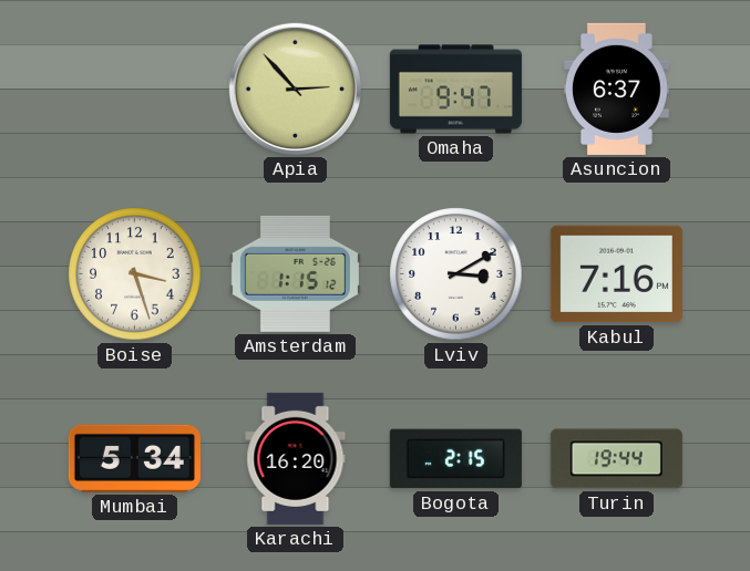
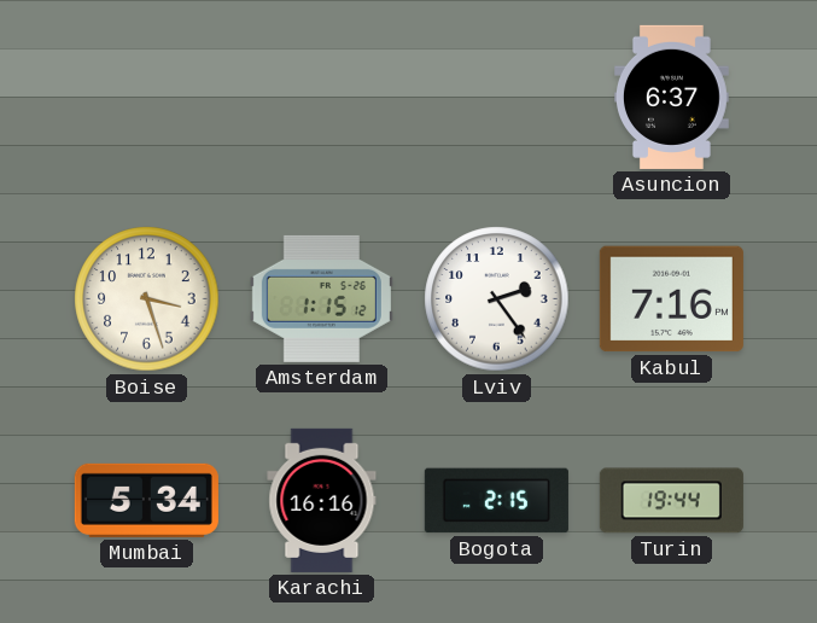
Apia: 2:53 -> none
Omaha: 9:47 -> none
Lviv: 3:10 -> 2:24
Karachi: 16:20 -> 16:16
